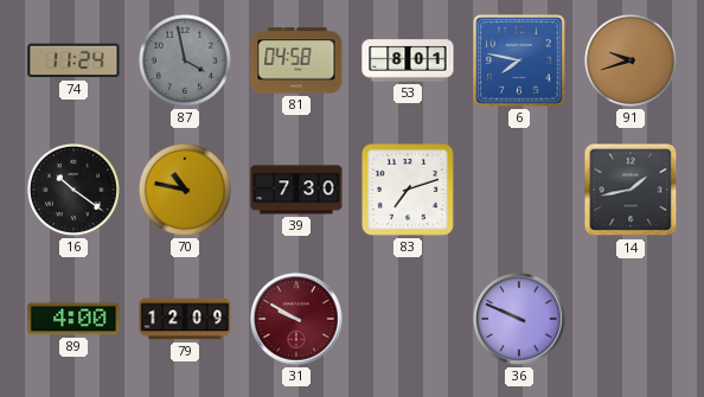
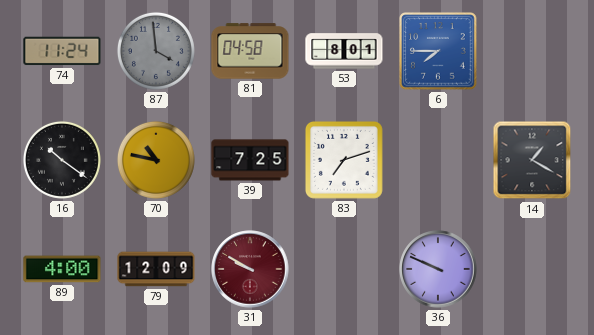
87: 3:58 -> 3:59
6: 7:47 -> 7:45
91: 9:42 -> none
39: 7:30 -> 7:25
14: 1:43 -> 1:20
